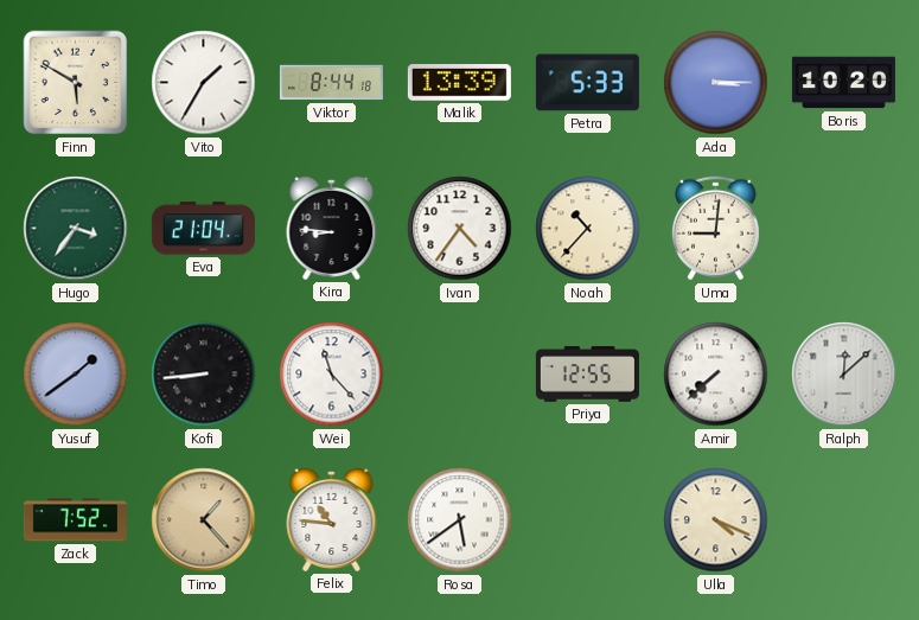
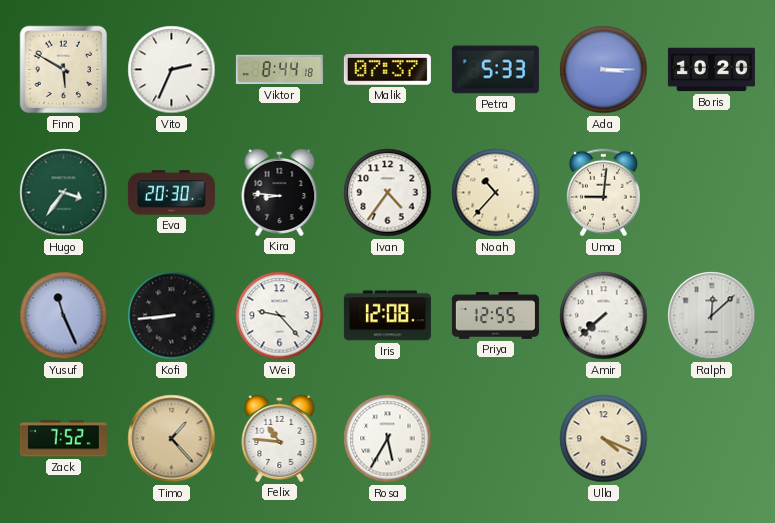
Vito: 1:35 -> 2:34
Malik: 13:39 -> 07:37
Eva: 21:04 -> 20:30
Yusuf: 1:39 -> 11:26
Wei: 11:23 -> 9:23
Iris: none -> 12:08
Rosa: 5:39 -> 5:35
